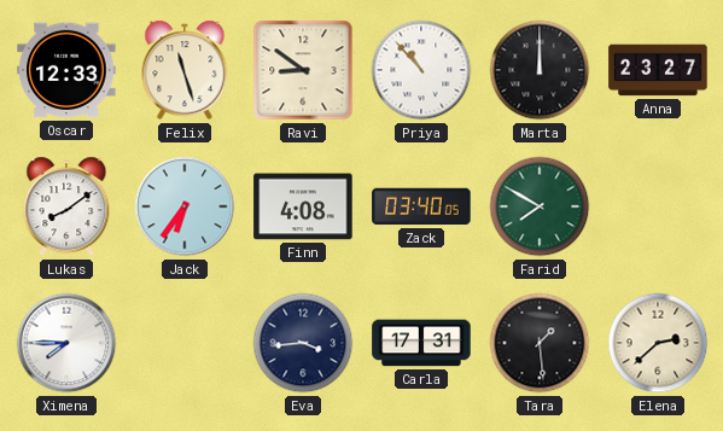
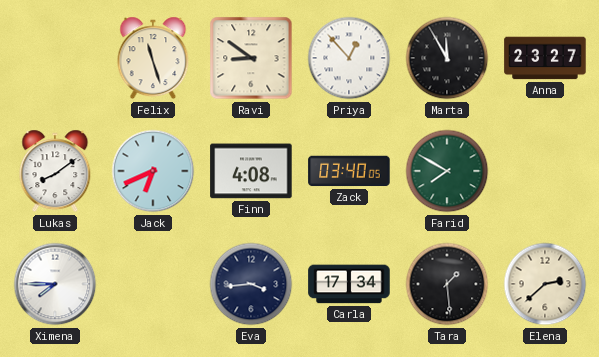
Oscar: 12:33 -> none
Priya: 10:53 -> 12:53
Marta: 12:00 -> 11:55
Jack: 6:36 -> 6:41
Carla: 17:31 -> 17:34
